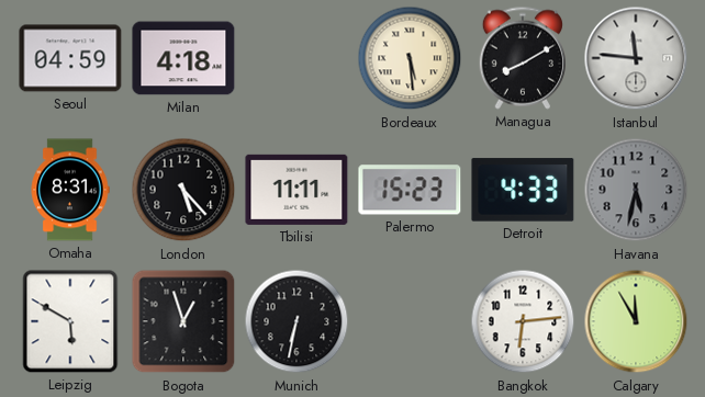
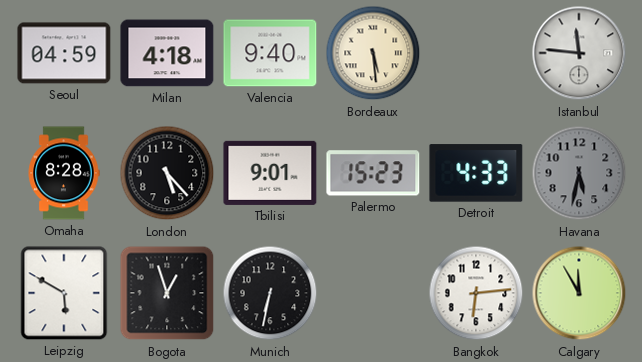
Valencia: none -> 9:40
Managua: 8:10 -> none
Omaha: 8:31 -> 8:28
Tbilisi: 11:11 -> 9:01
